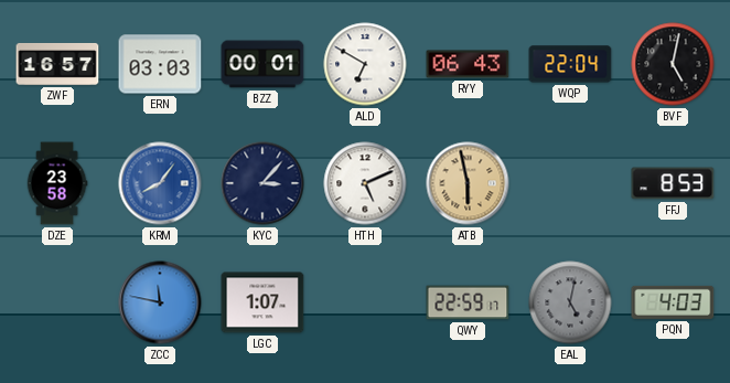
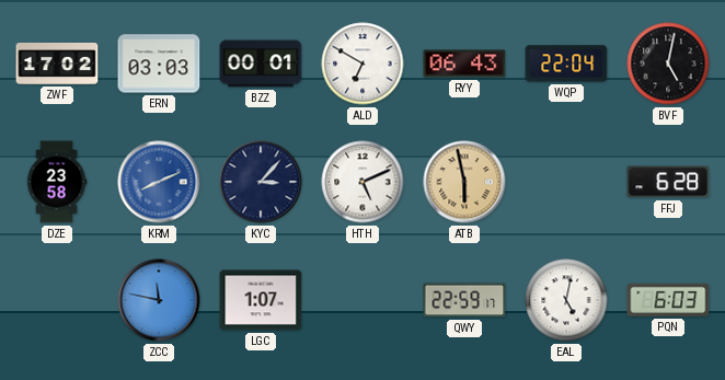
ZWF: 16:57 -> 17:02
KRM: 8:06 -> 8:11
FFJ: 8:53 -> 6:28
EAL dial: grey -> white
PQN: 4:03 -> 6:03
